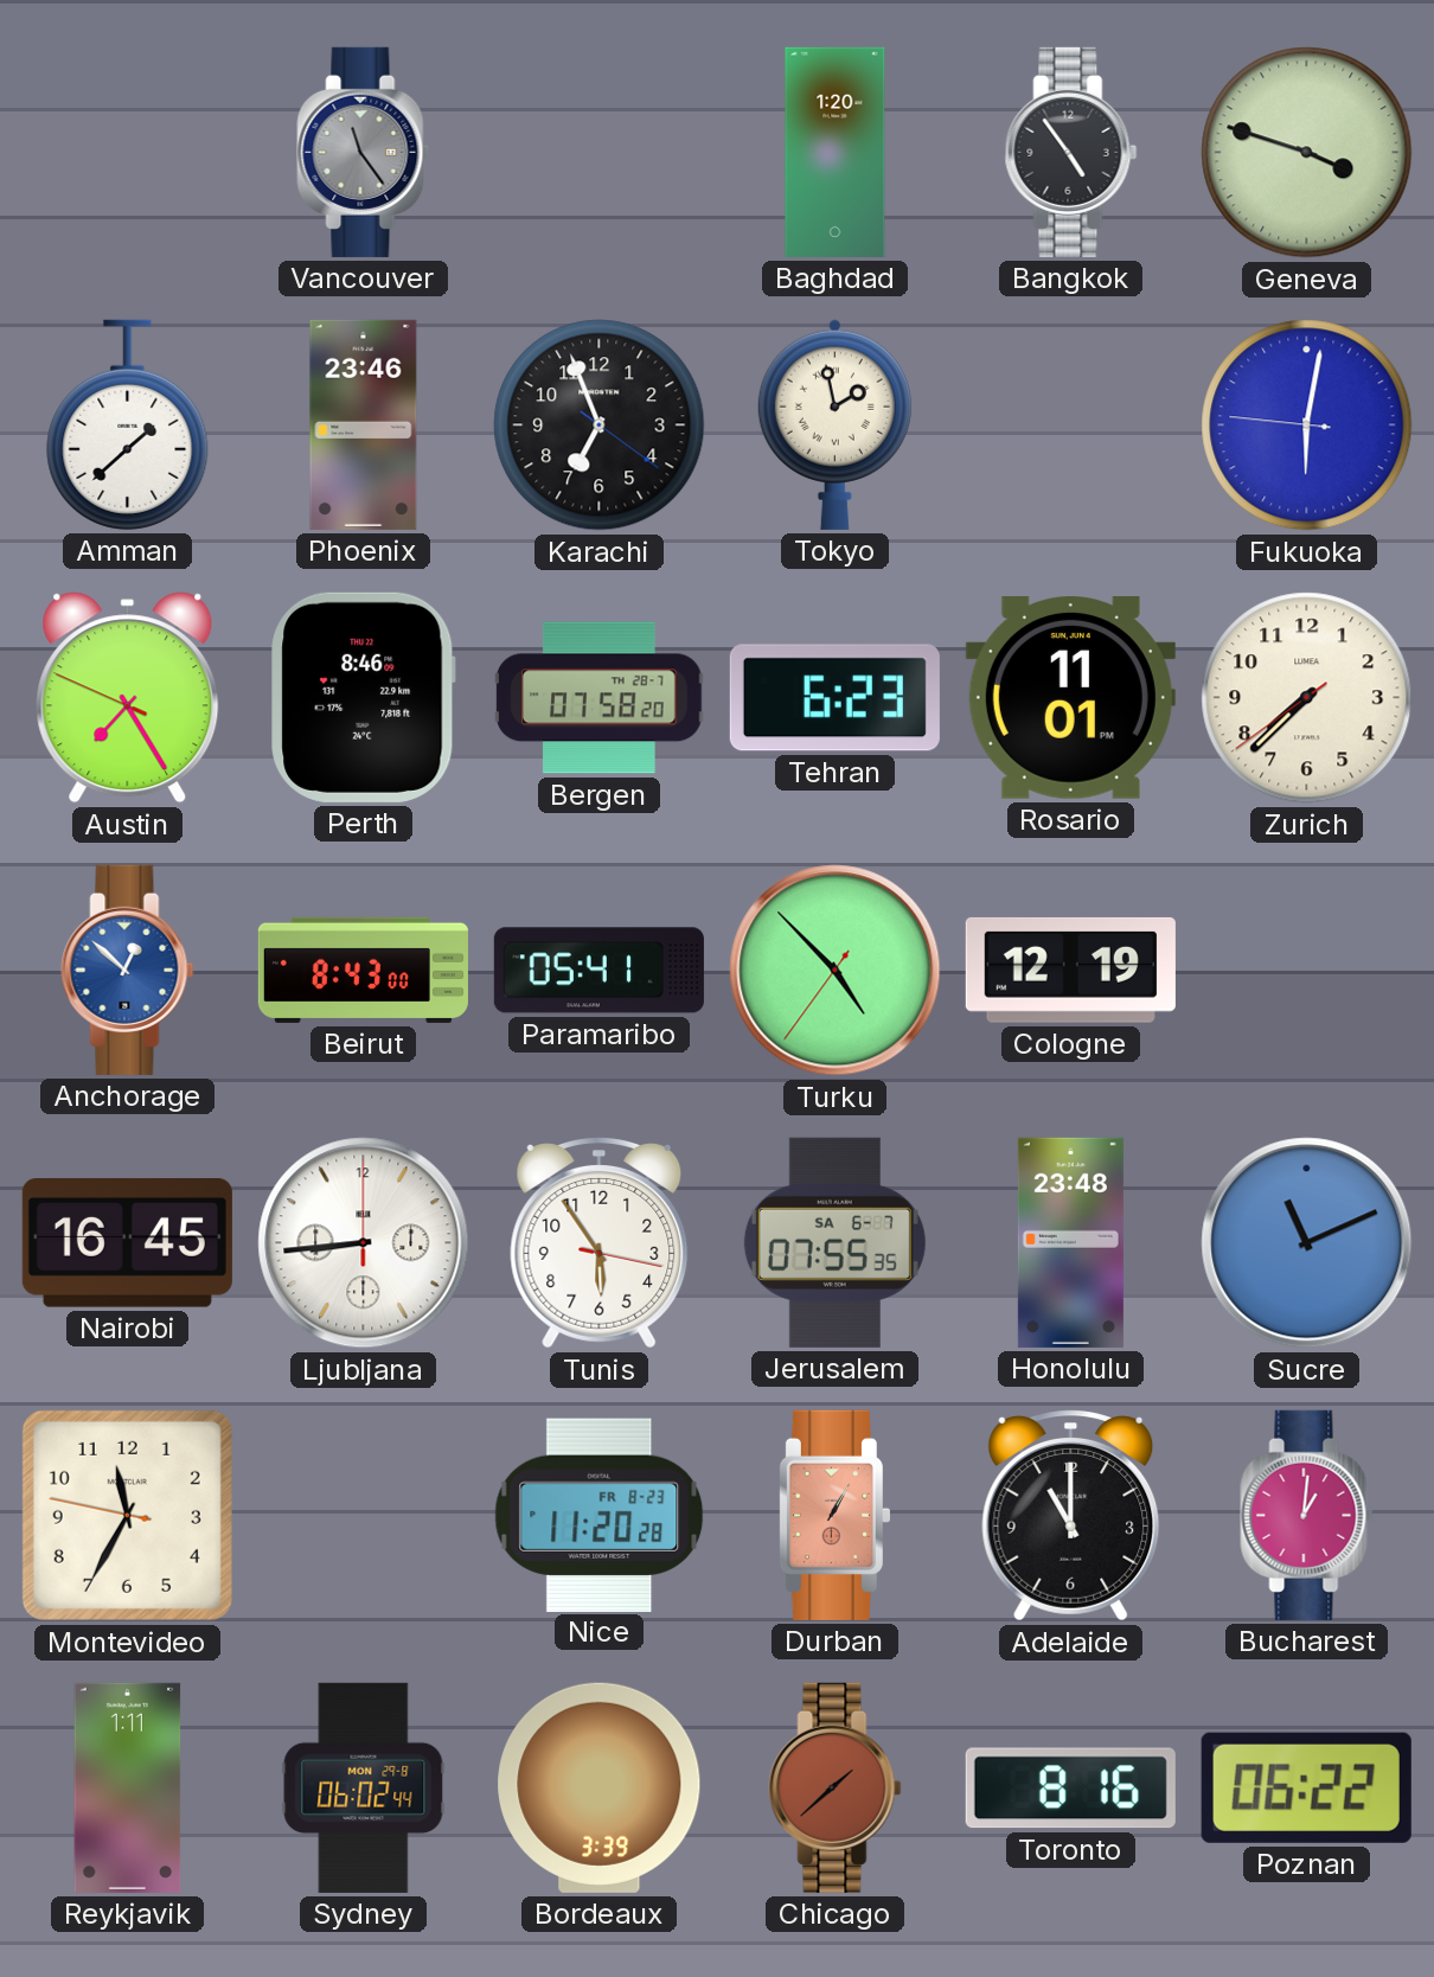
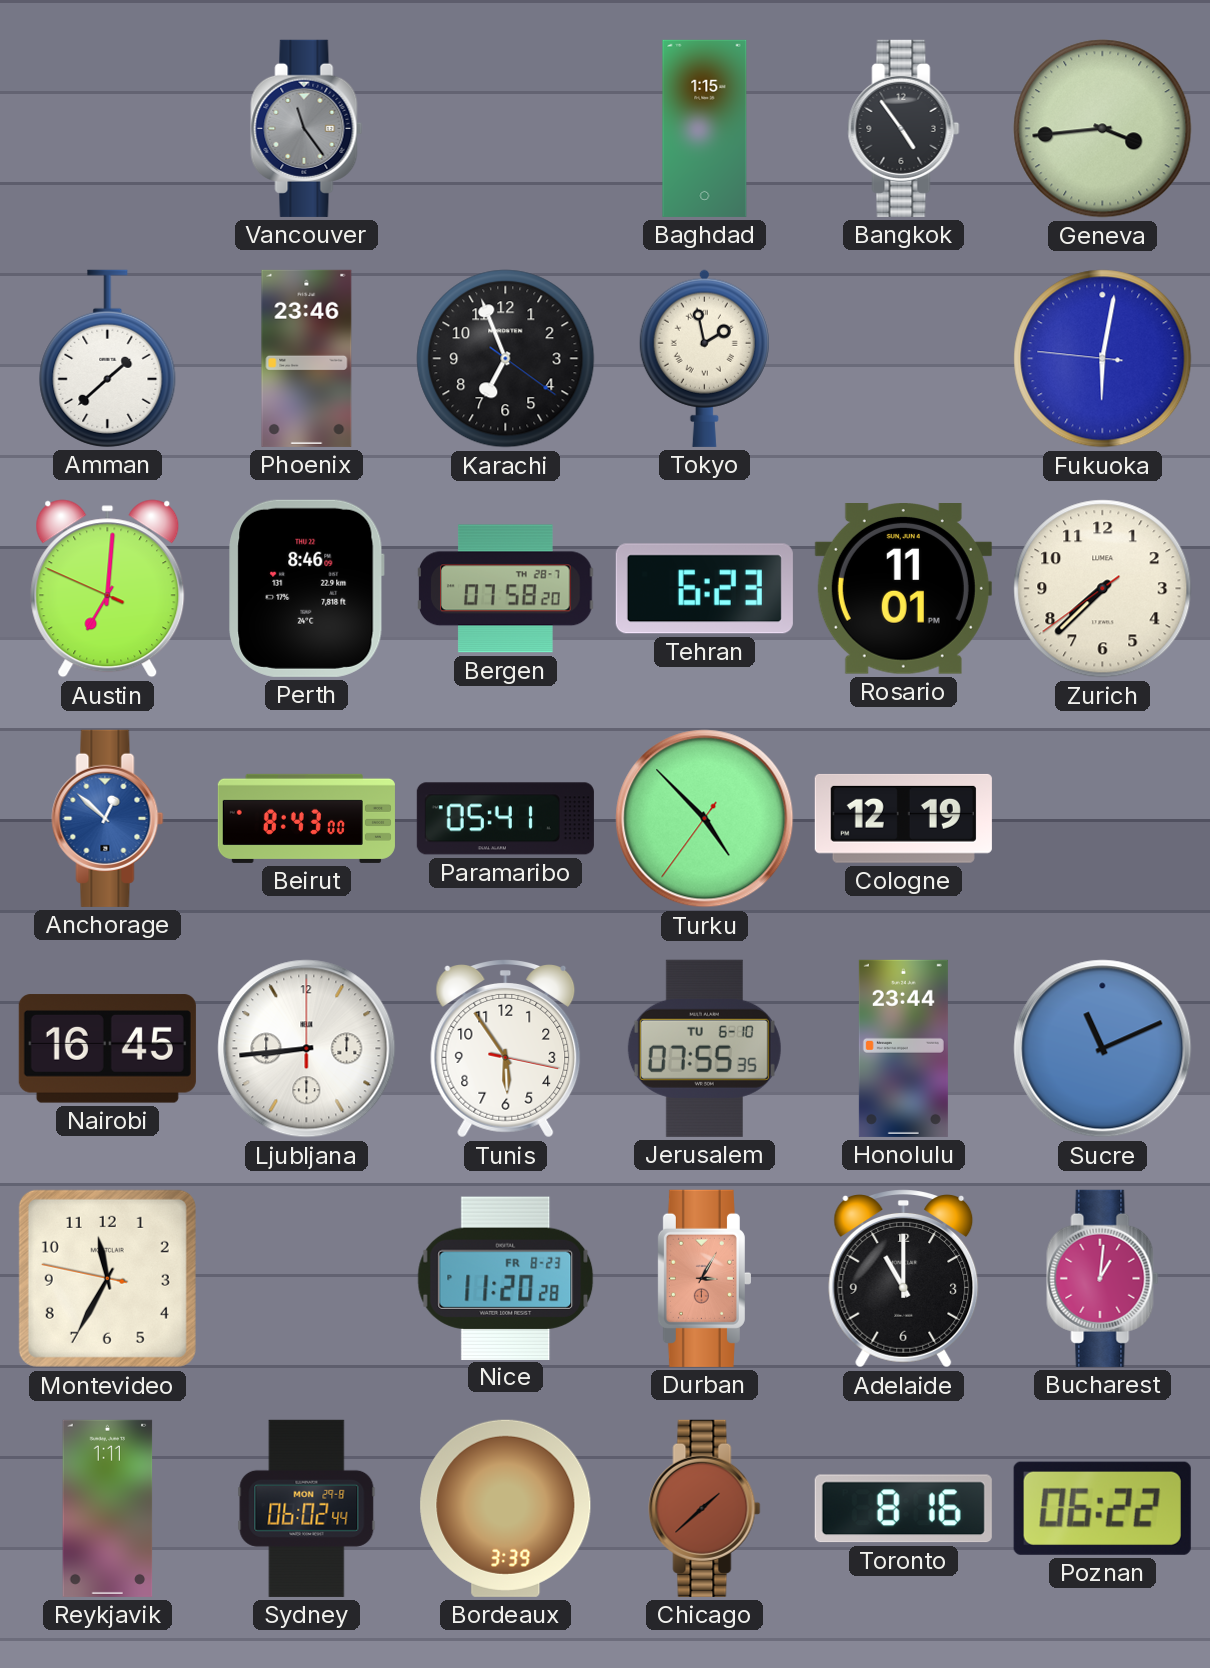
Baghdad: 1:20 -> 1:15
Geneva: 3:48 -> 3:44
Austin: 7:24 -> 7:00
Jerusalem date: SA 6-7 -> TU 6-10
Honolulu: 23:48 -> 23:44
Durban: 1:05 -> 3:05
